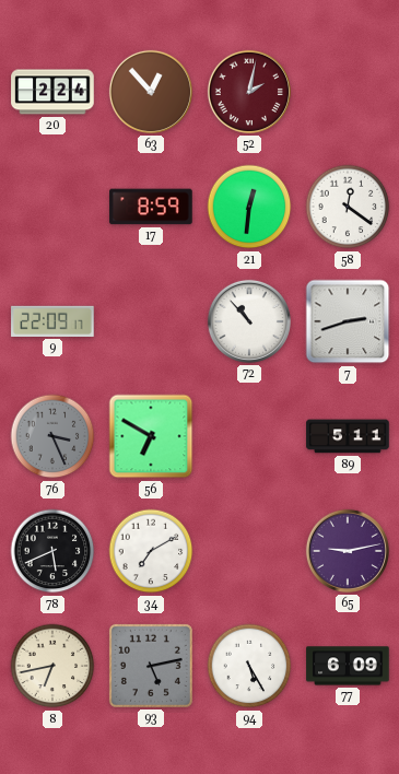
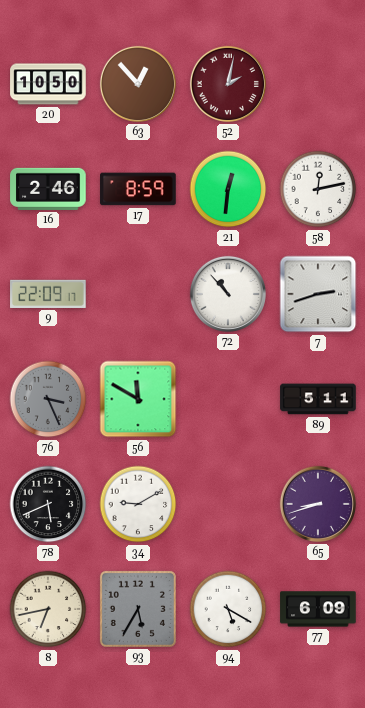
20: 2:24 -> 10:50
16: none -> 2:46
58: 12:21 -> 12:13
56: 6:50 -> 11:50
34: 7:10 -> 9:10
65: 9:13 -> 8:42
93: 5:13 -> 5:35
94: 5:25 -> 5:20
